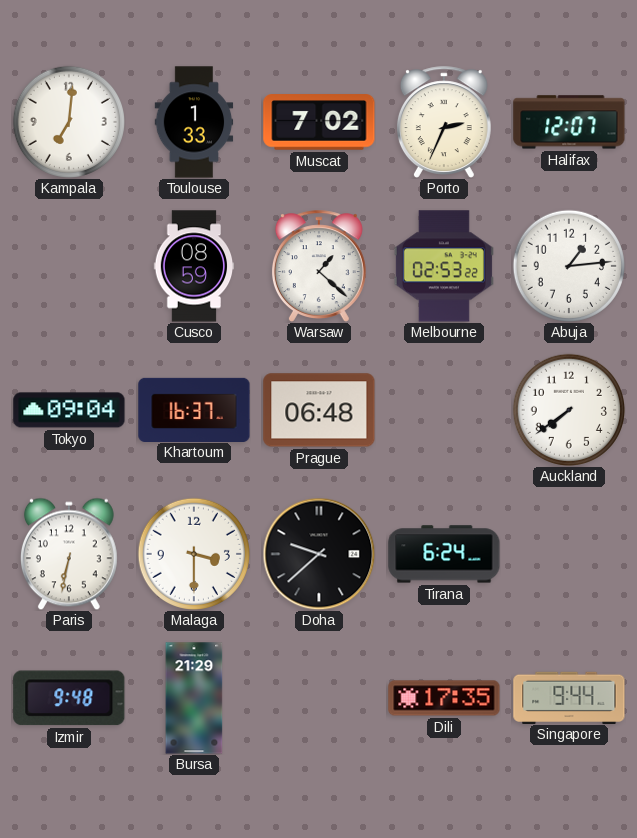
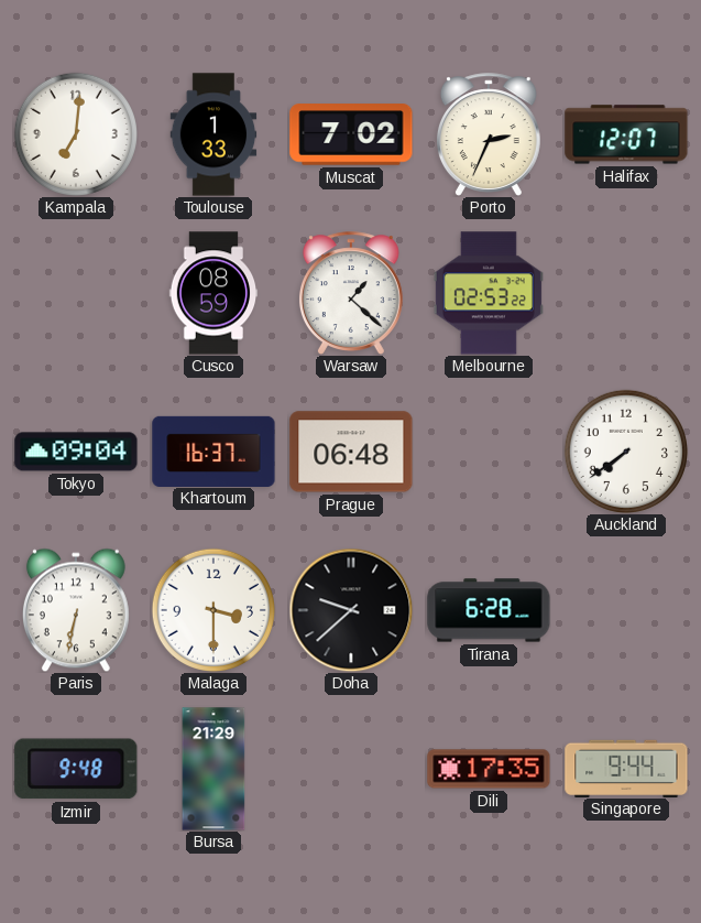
Abuja: 1:14 -> none
Tirana: 6:24 -> 6:28
